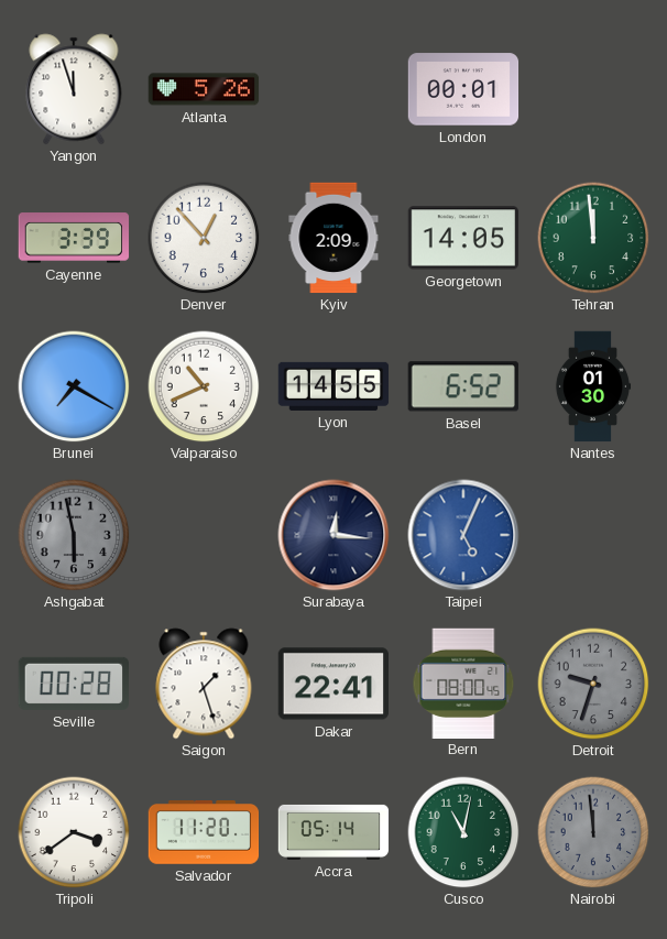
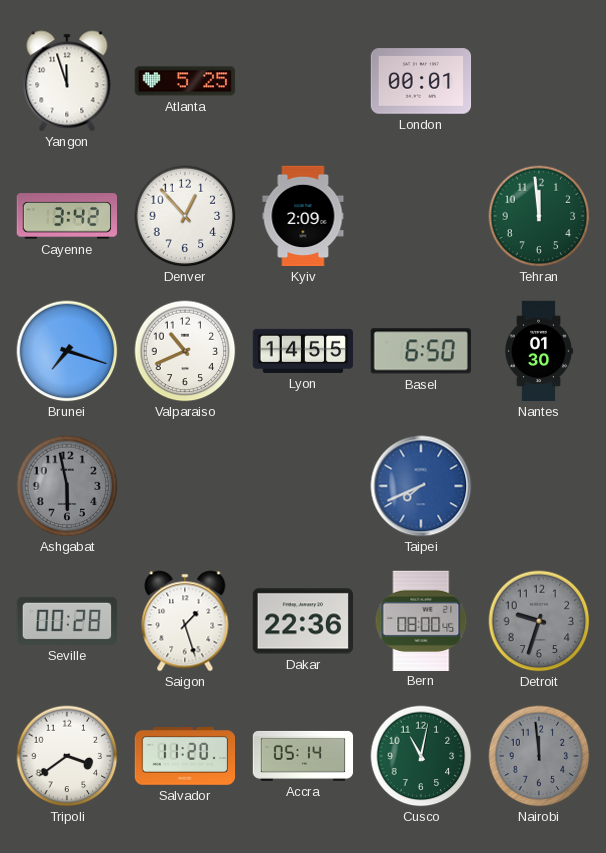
Atlanta: 5:26 -> 5:25
Cayenne: 3:39 -> 3:42
Georgetown: 14:05 -> none
Brunei: 7:20 -> 7:18
Basel: 6:52 -> 6:50
Surabaya: 12:16 -> none
Taipei: 5:04 -> 7:41
Dakar: 22:41 -> 22:36
